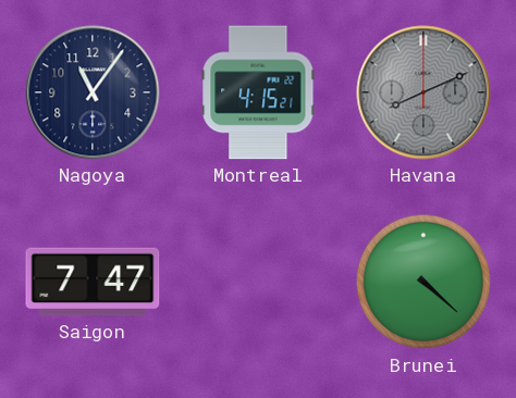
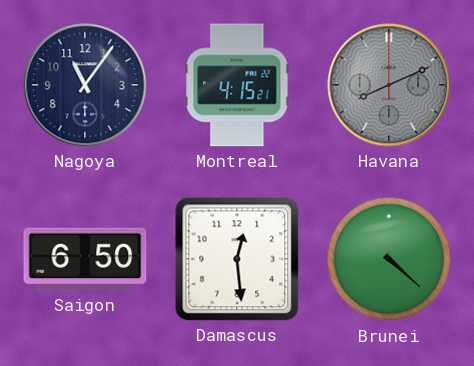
Saigon: 7:47 -> 6:50
Damascus: none -> 12:29
